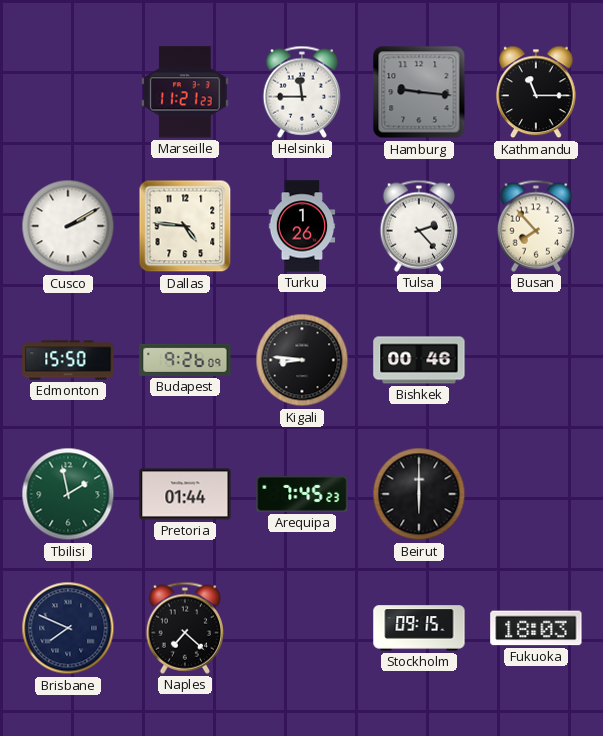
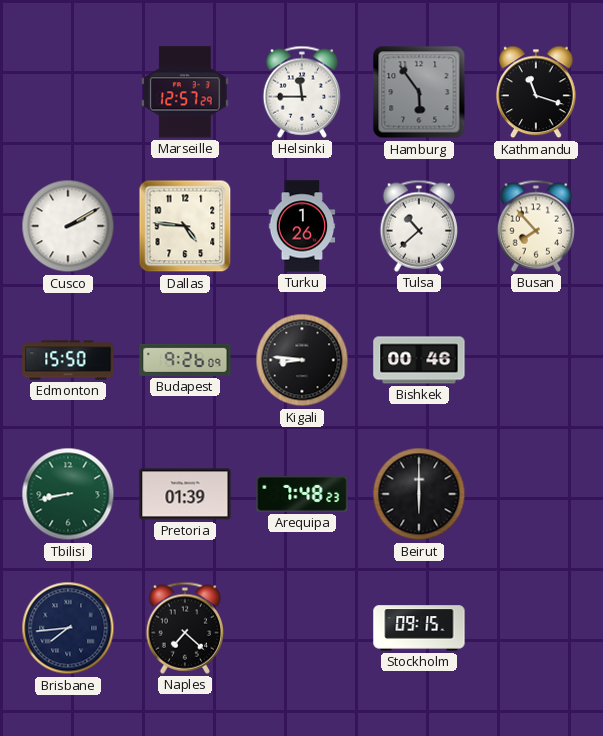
Marseille: 11:21 -> 12:57
Hamburg: 9:16 -> 5:54
Kathmandu: 11:15 -> 11:18
Tulsa: 2:23 -> 10:38
Tbilisi: 1:58 -> 8:43
Pretoria: 01:44 -> 01:39
Arequipa: 7:45 -> 7:48
Brisbane: 7:49 -> 7:44
Fukuoka: 18:03 -> none
